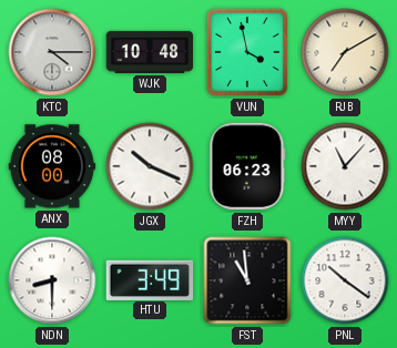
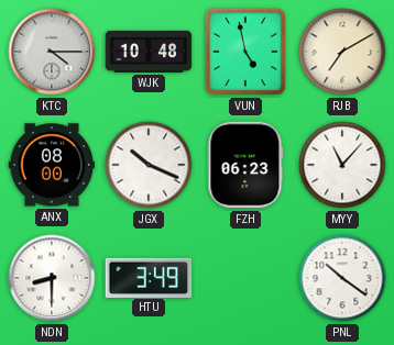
VUN: 3:58 -> 4:58
FST: 10:59 -> none
